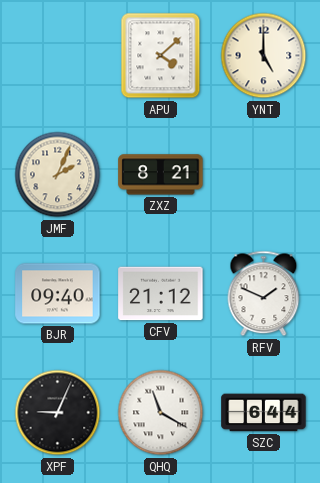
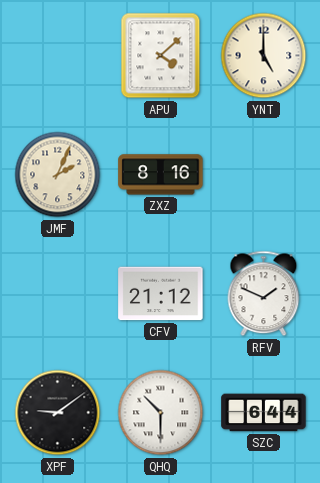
ZXZ: 8:21 -> 8:16
BJR: 09:40 -> none
XPF: 9:04 -> 9:09
QHQ: 11:20 -> 10:30
